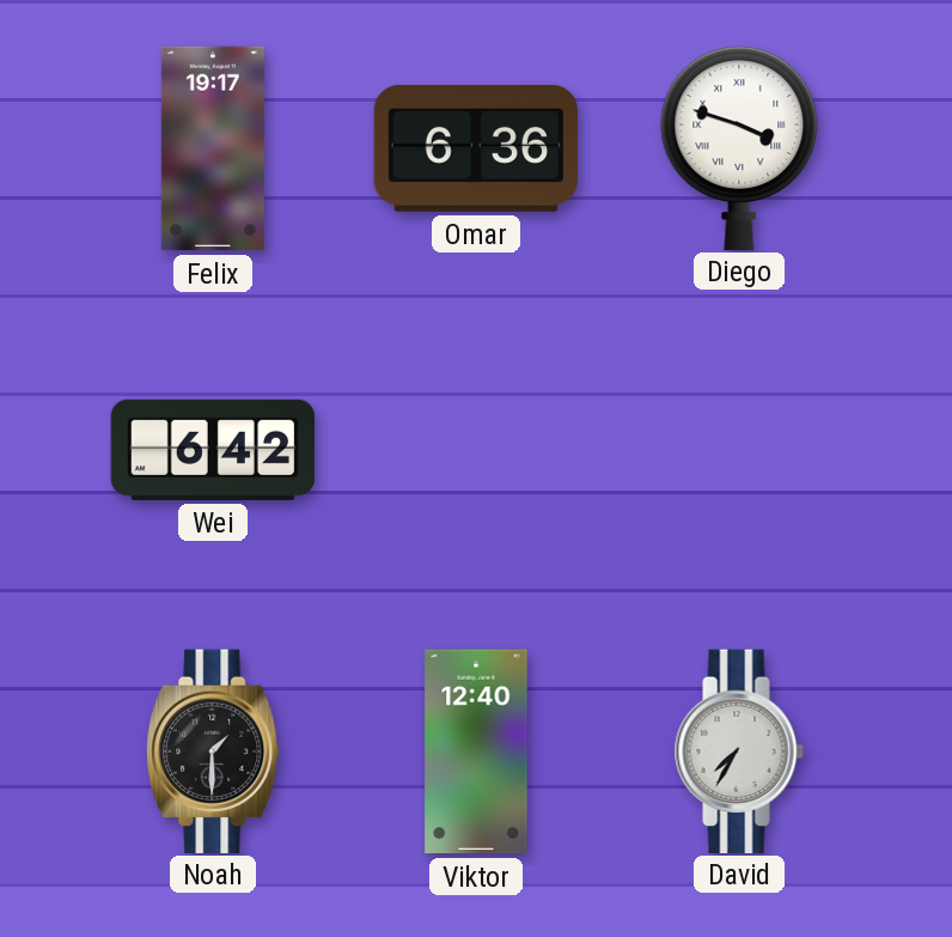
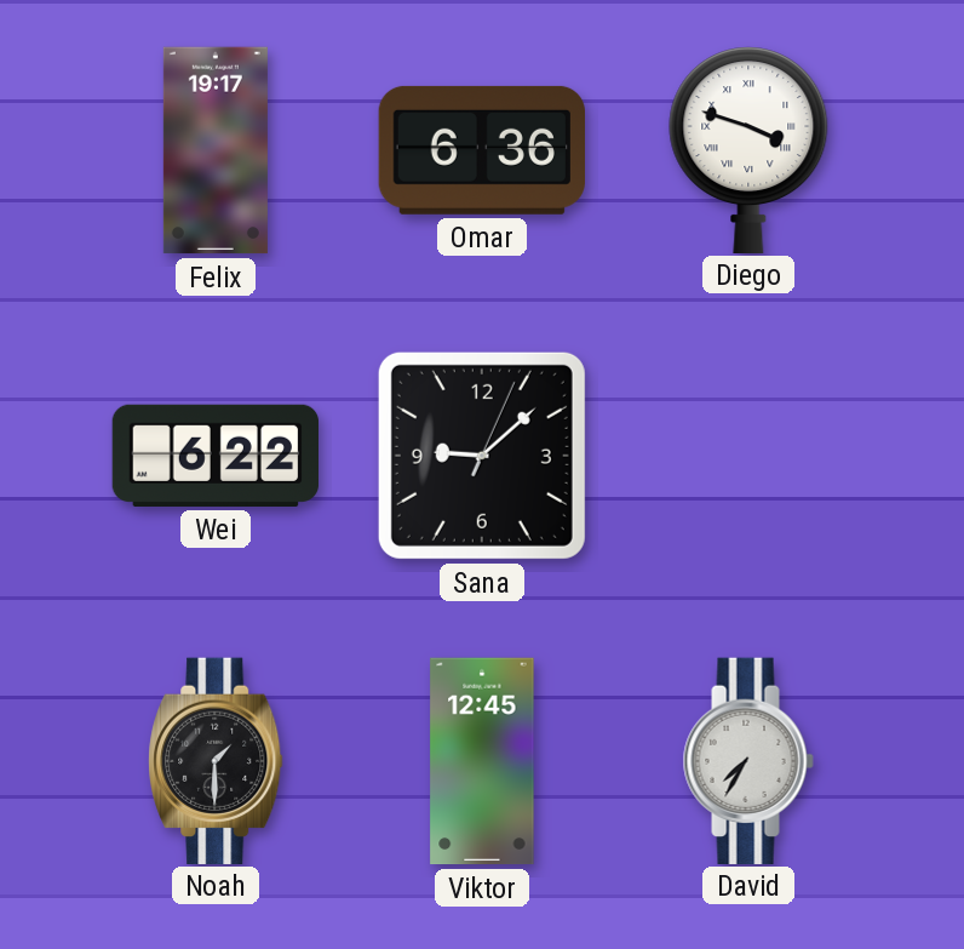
Wei: 6:42 -> 6:22
Sana: none -> 9:08
Viktor: 12:40 -> 12:45
